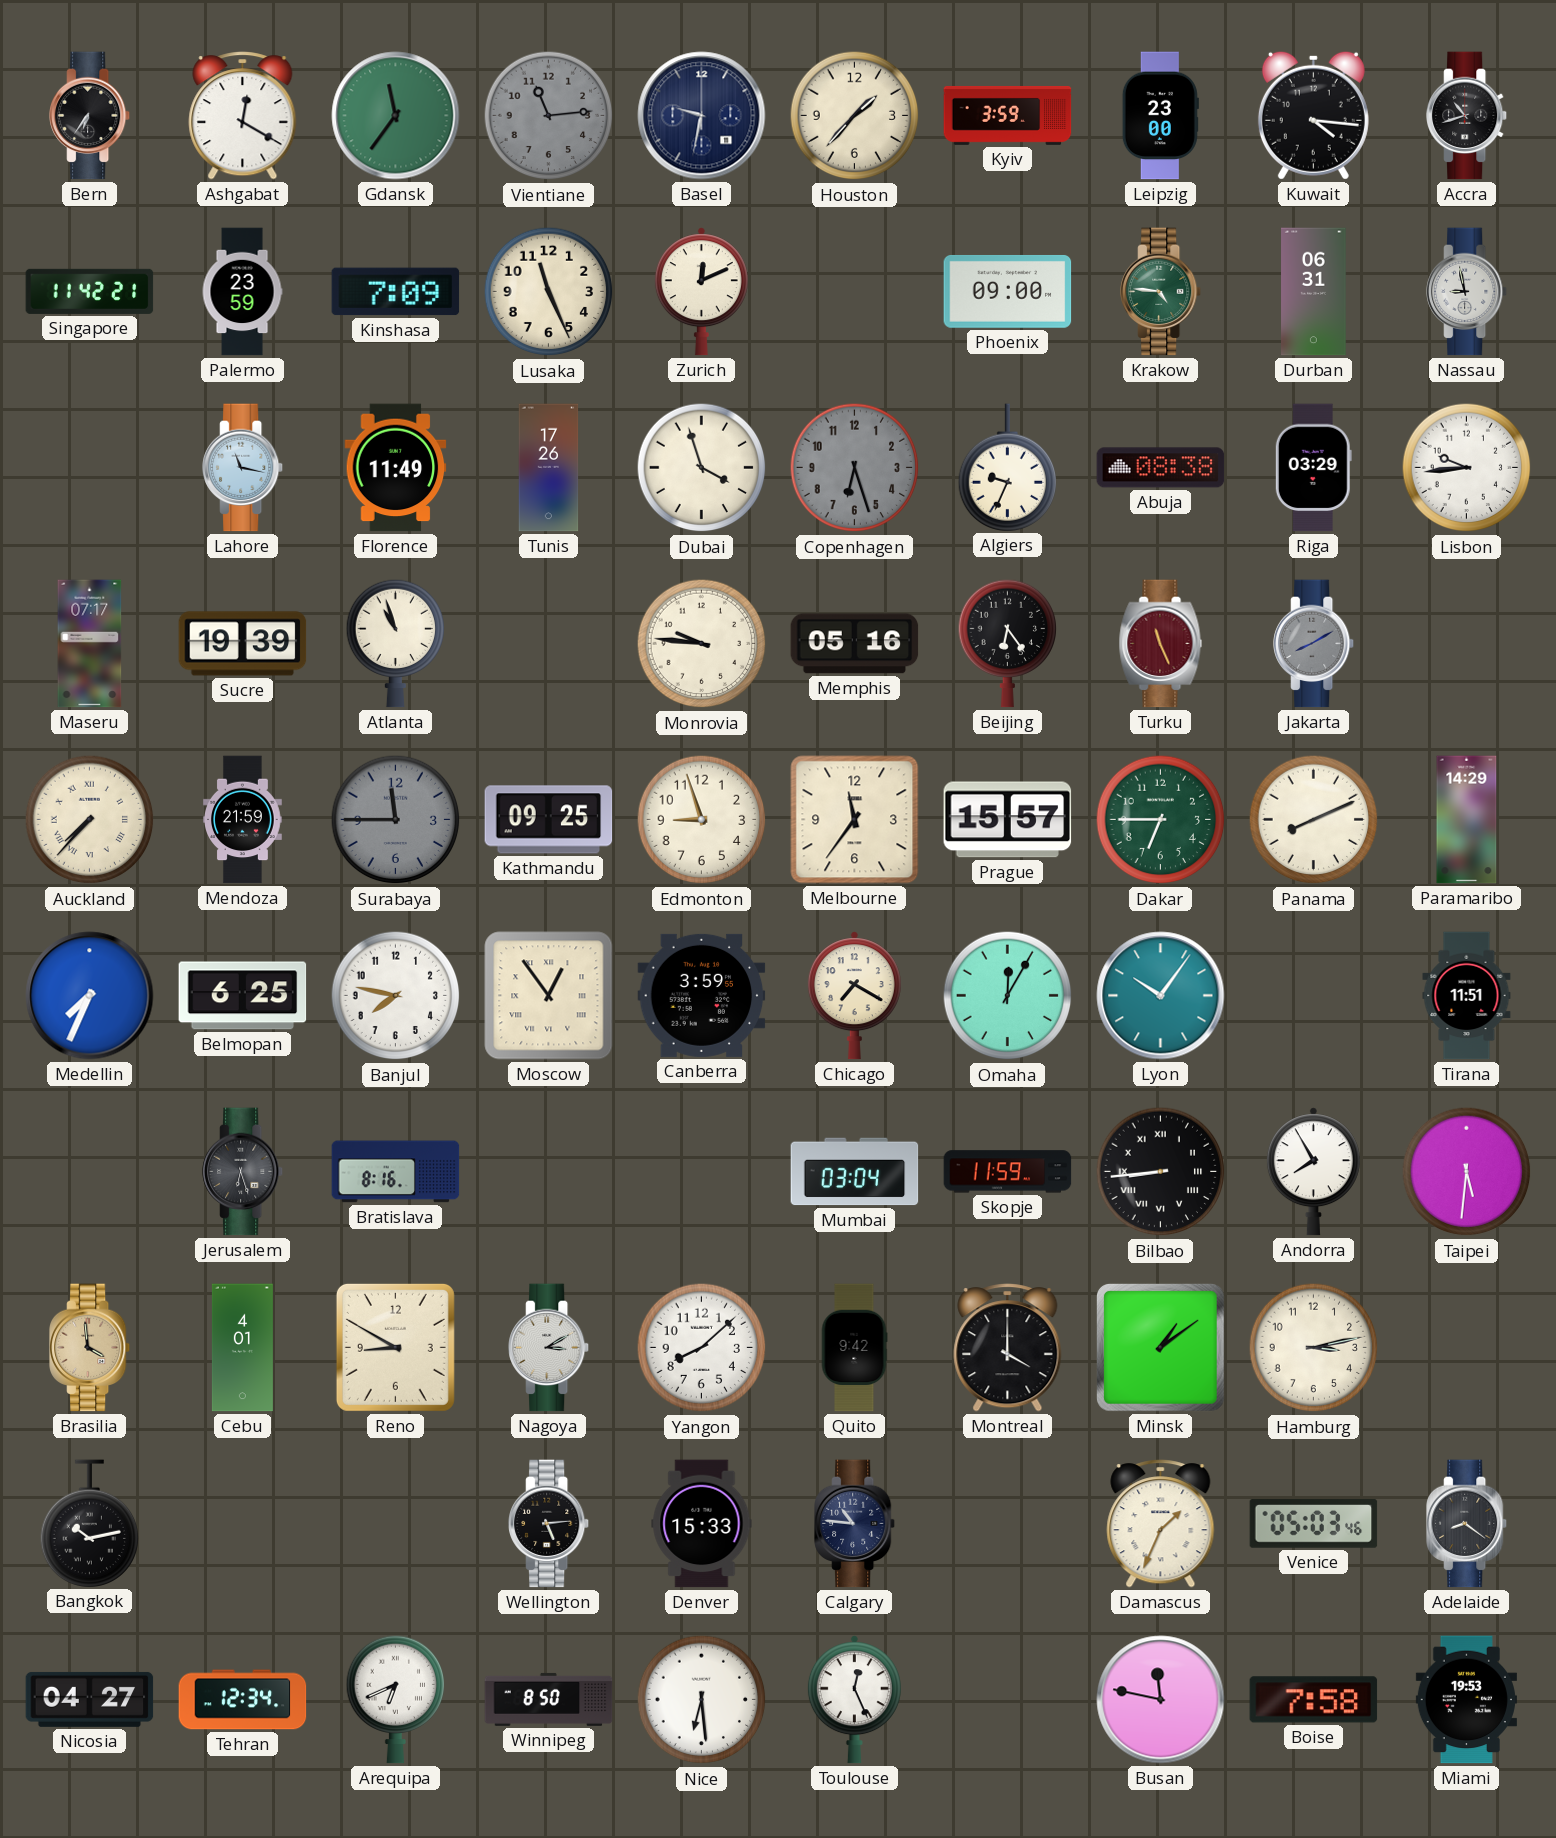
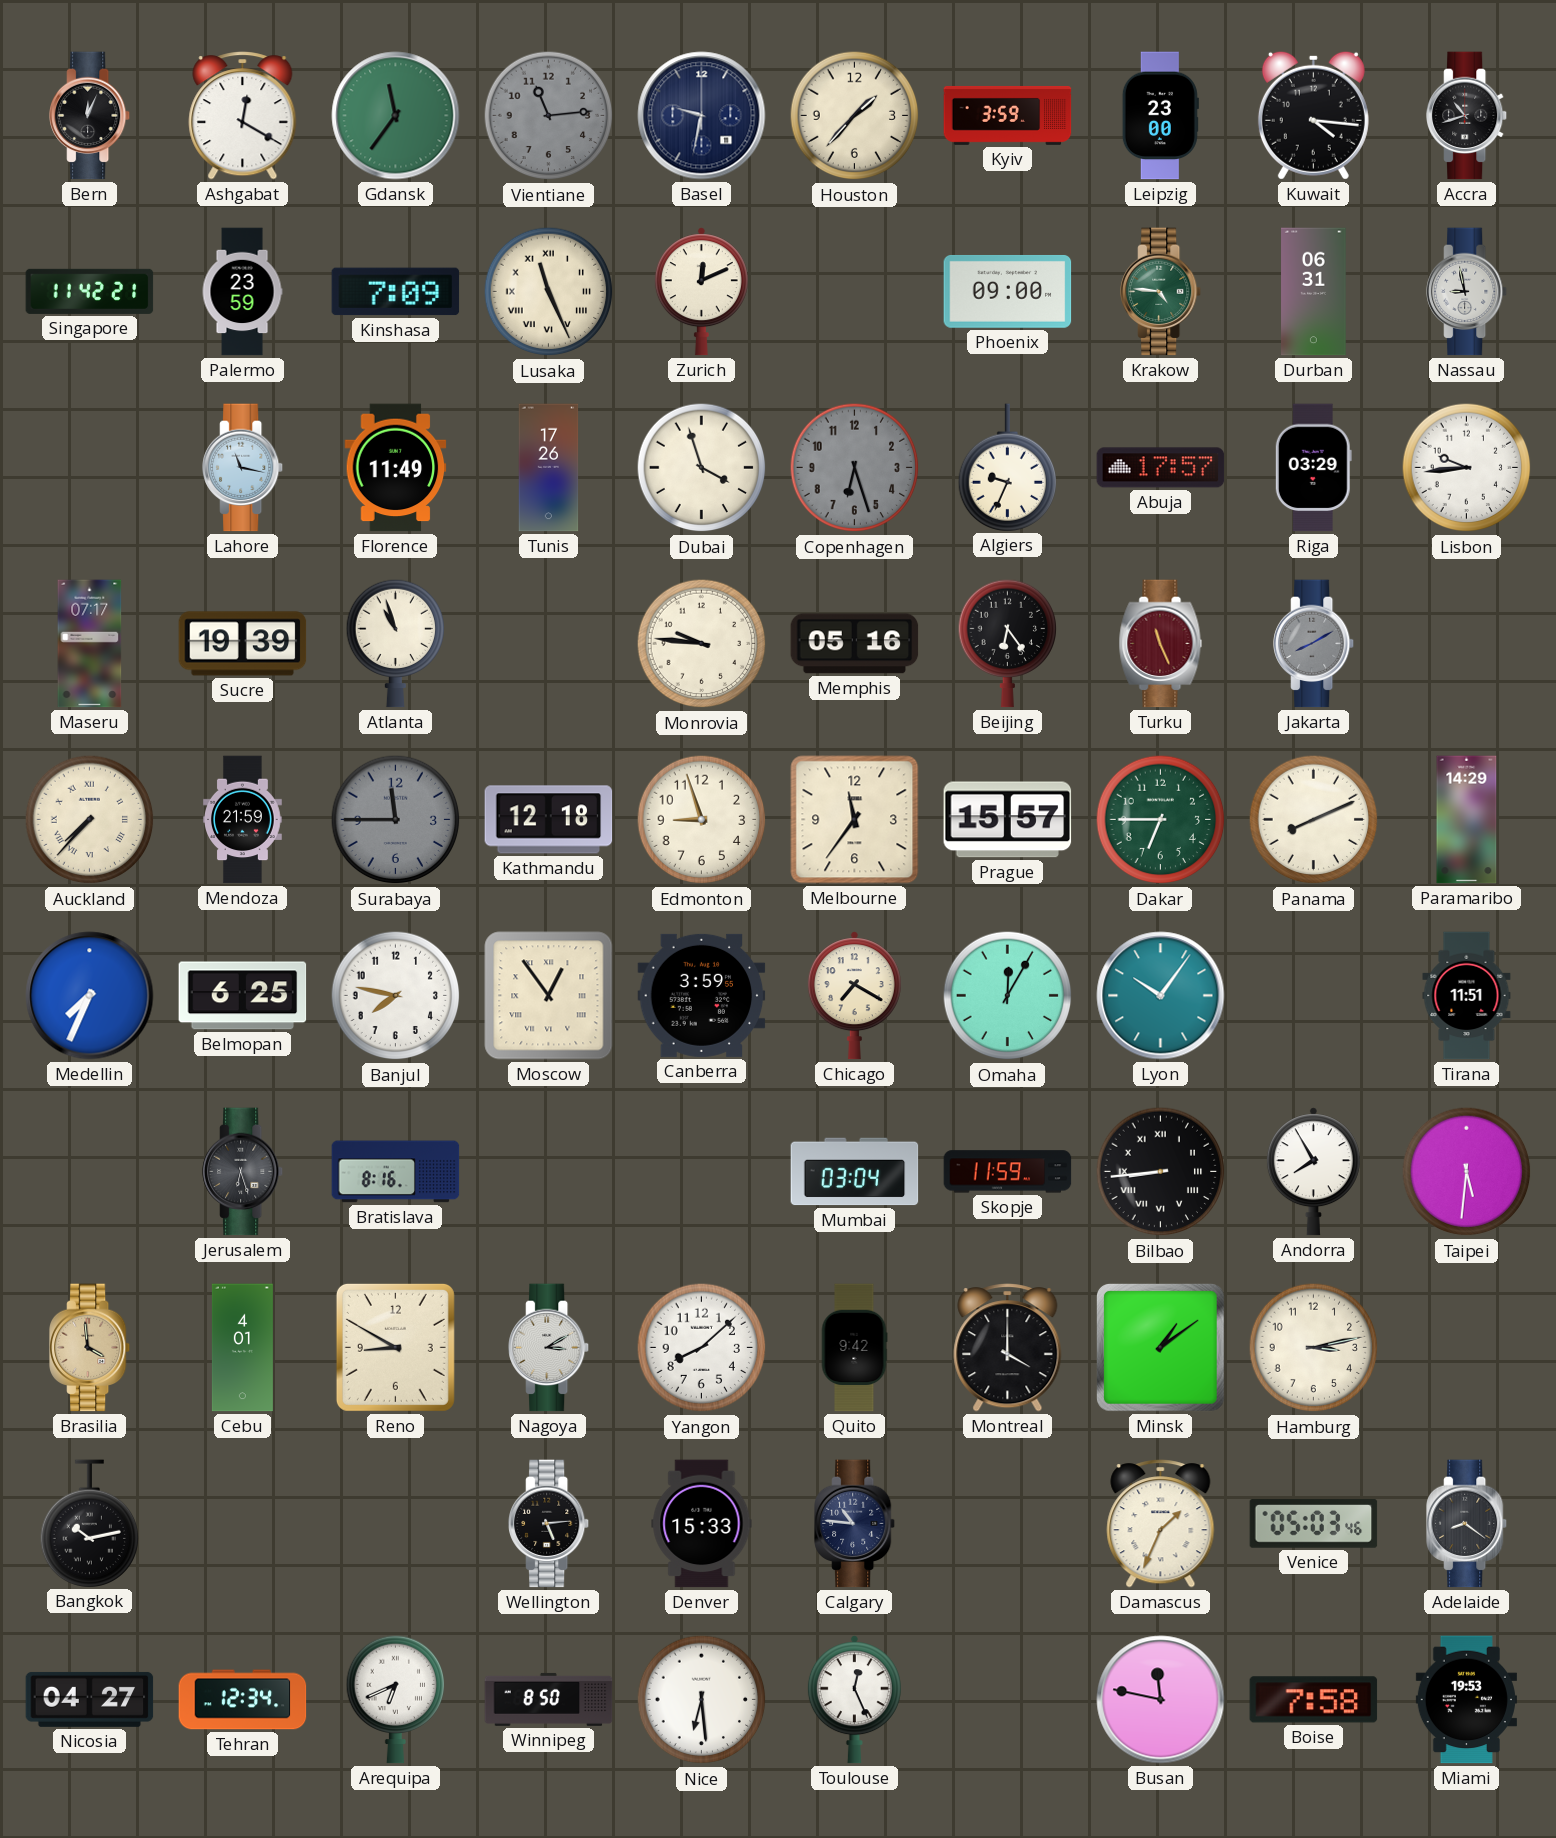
Bern: 6:36 -> 12:04
Lusaka numerals: Arabic -> Roman
Abuja: 08:38 -> 17:57
Kathmandu: 09:25 -> 12:18
